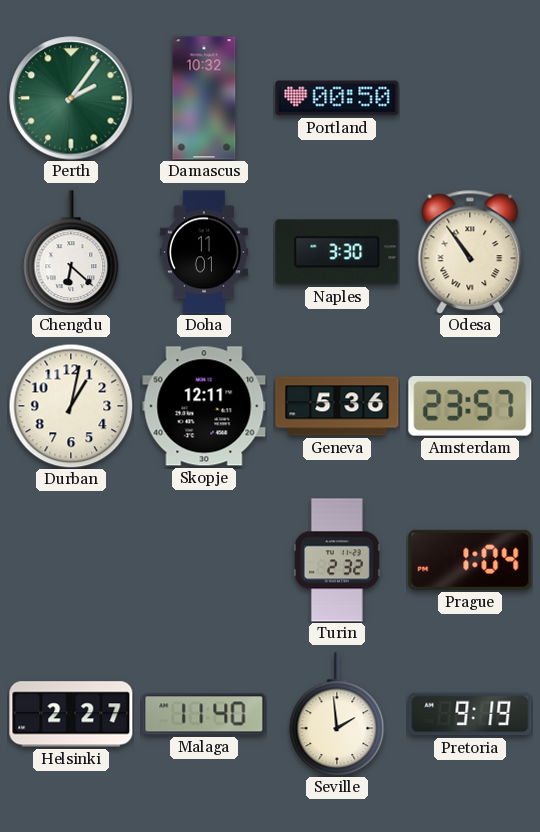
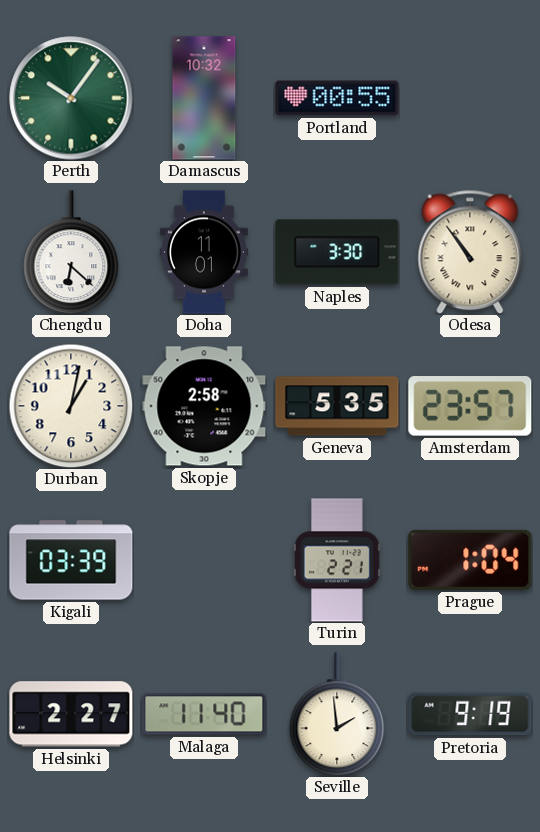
Perth: 2:06 -> 10:06
Portland: 00:50 -> 00:55
Skopje: 12:11 -> 2:58
Geneva: 5:36 -> 5:35
Kigali: none -> 03:39
Turin: 2:32 -> 2:21
